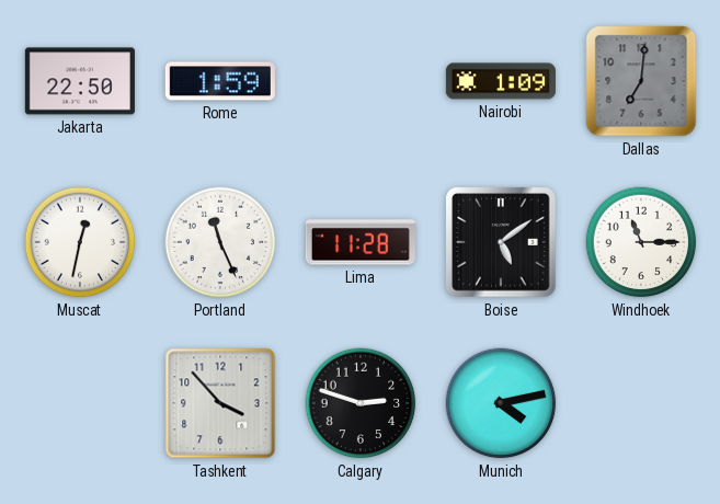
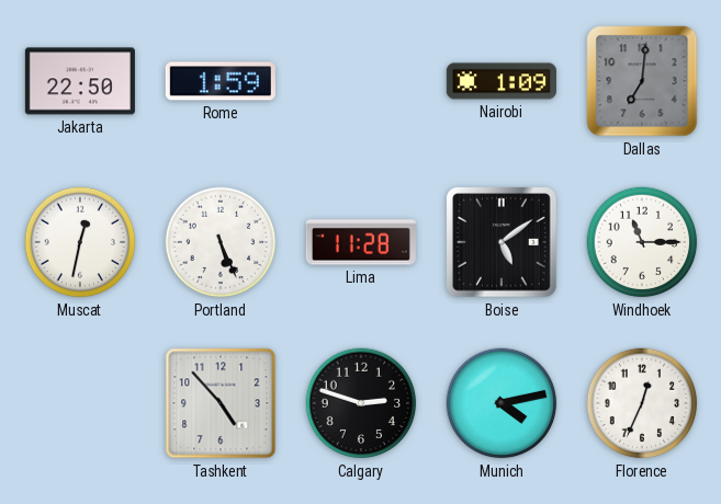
Portland: 11:26 -> 5:26
Tashkent: 3:53 -> 4:53
Florence: none -> 12:34
